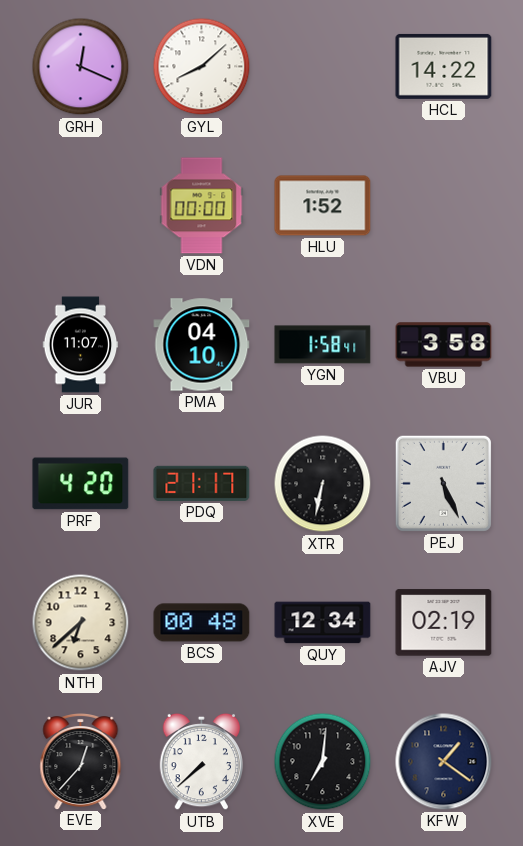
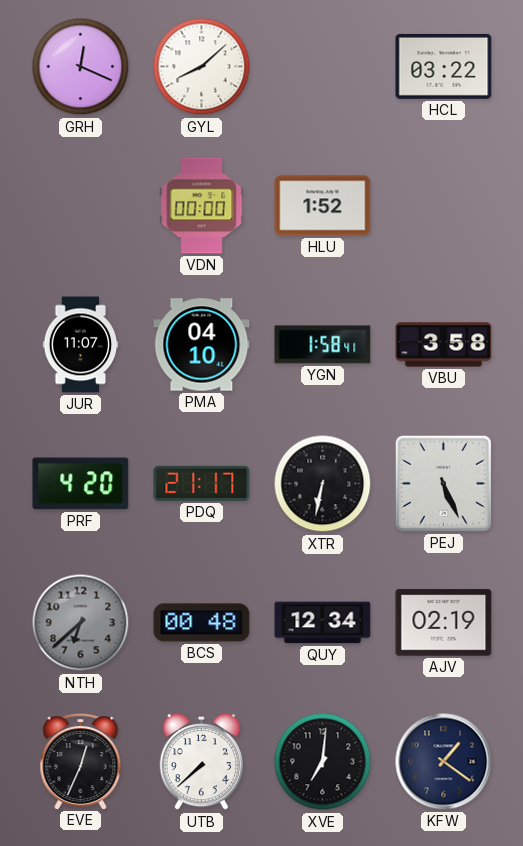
HCL: 14:22 -> 03:22
NTH dial: cream -> grey
EVE: 12:37 -> 12:34
